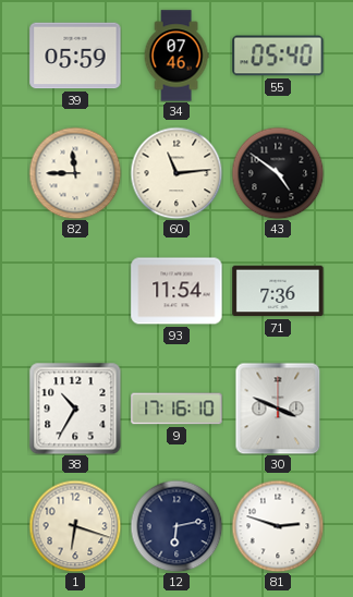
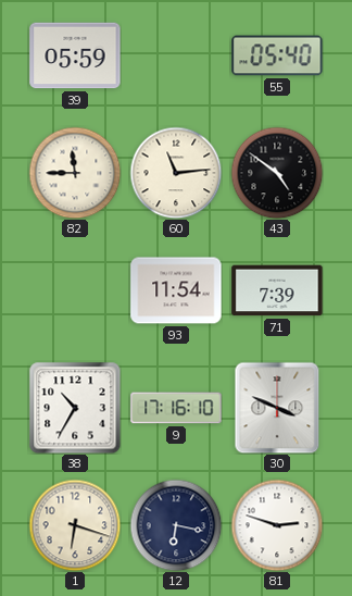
34: 07:46 -> none
71: 7:36 -> 7:39
12: 6:13 -> 6:17
